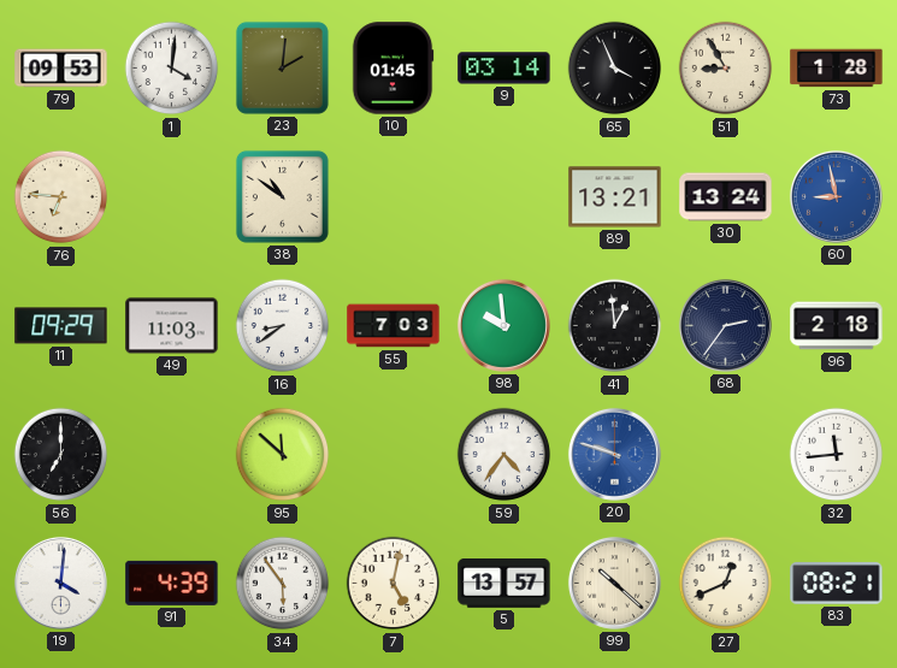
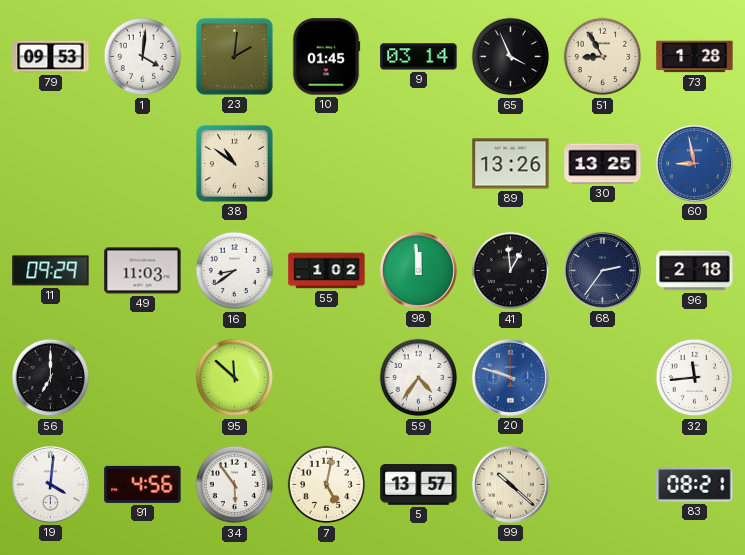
76: 6:46 -> none
89: 13:21 -> 13:26
30: 13:24 -> 13:25
55: 7:03 -> 1:02
98: 9:59 -> 11:59
91: 4:39 -> 4:56
27: 12:41 -> none
